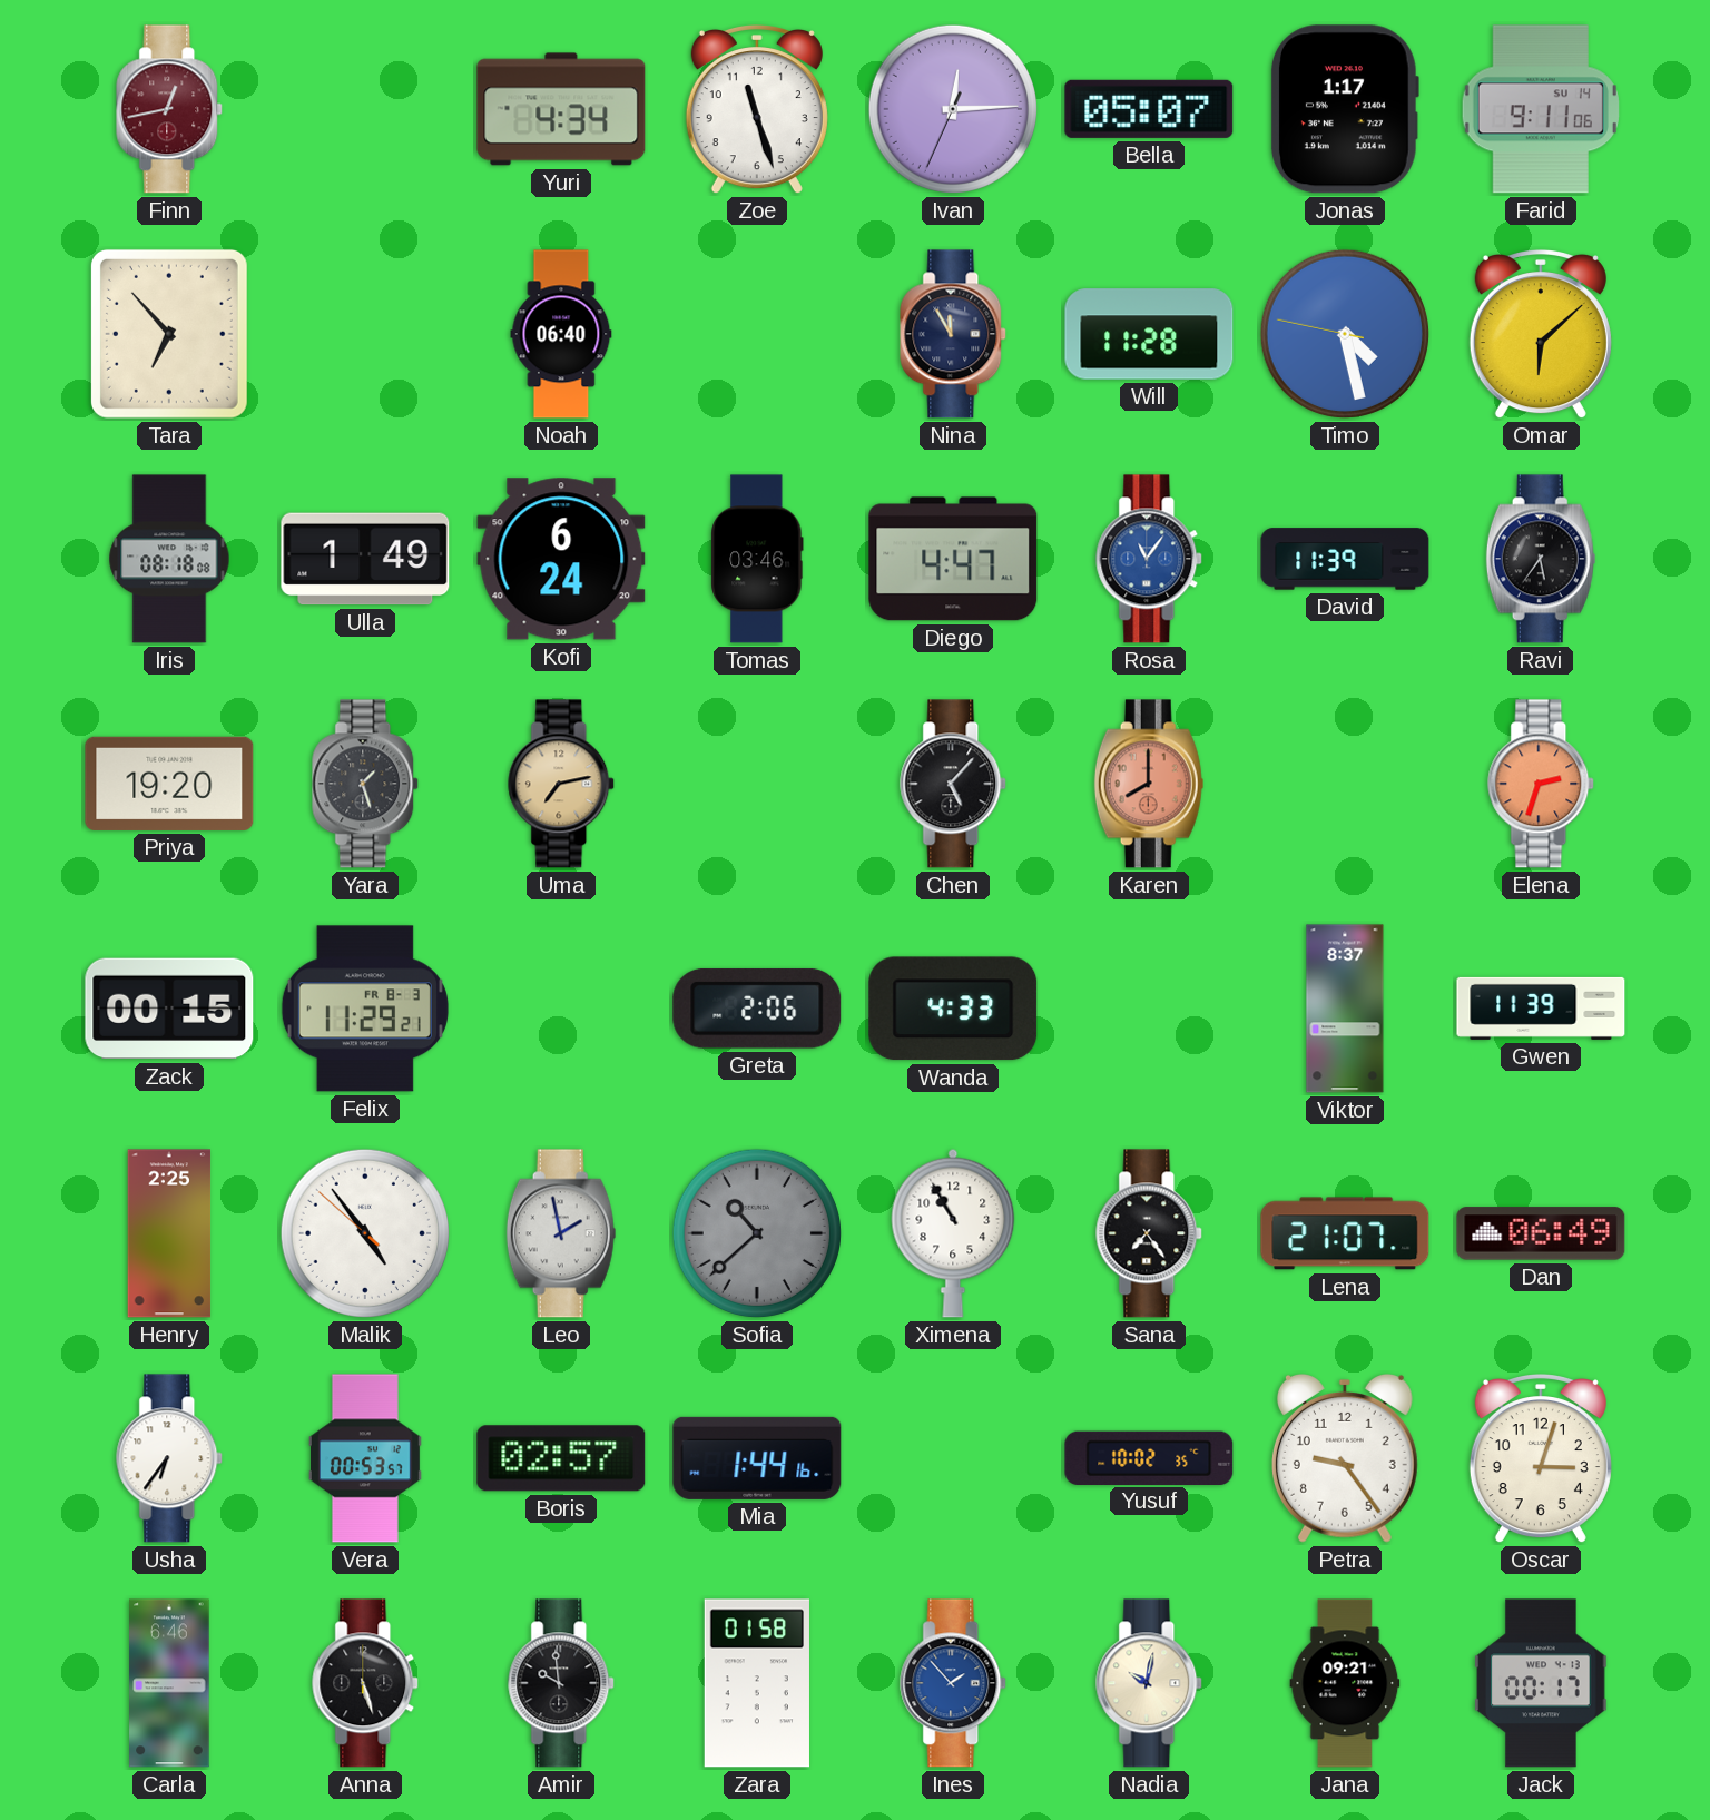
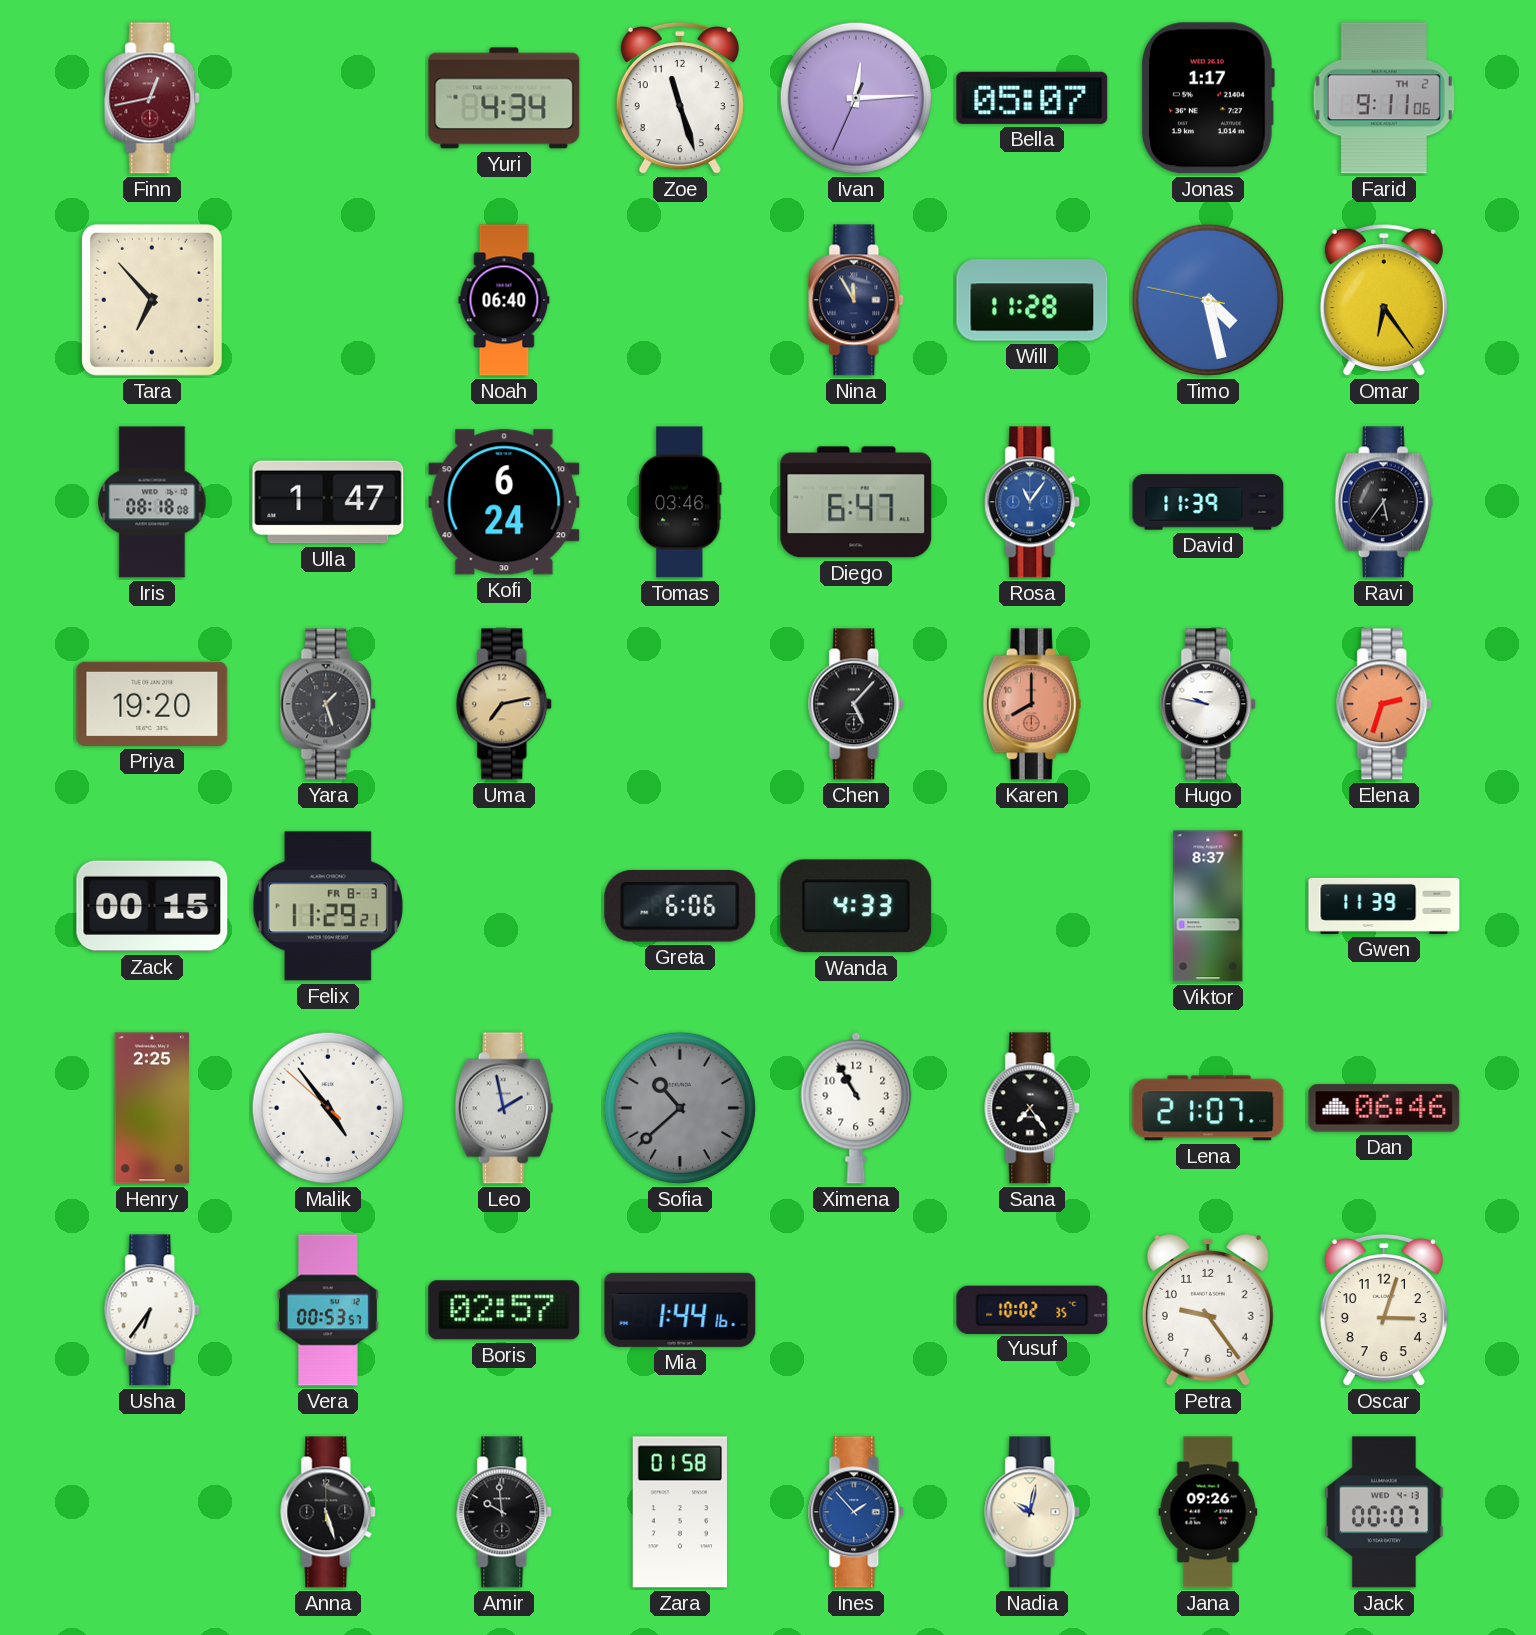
Farid date: SU 14 -> TH 2
Omar: 6:08 -> 6:24
Ulla: 1:49 -> 1:47
Diego: 4:47 -> 6:47
Hugo: none -> 9:47
Greta: 2:06 -> 6:06
Dan: 06:49 -> 06:46
Carla: 6:46 -> none
Jana: 09:21 -> 09:26
Jack: 00:17 -> 00:07
